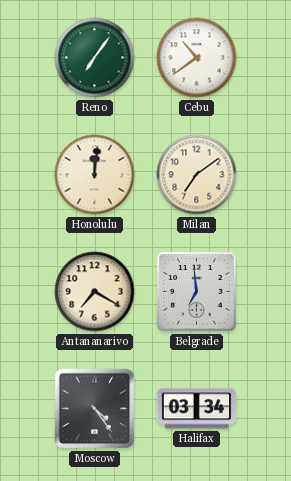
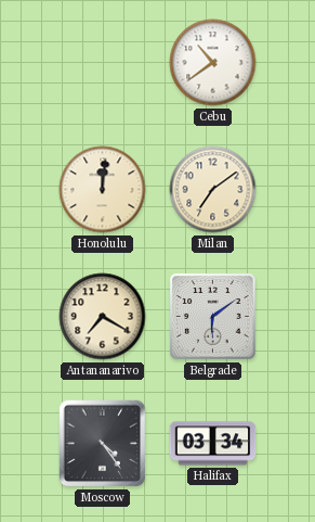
Reno: 7:06 -> none
Belgrade: 6:59 -> 6:09
